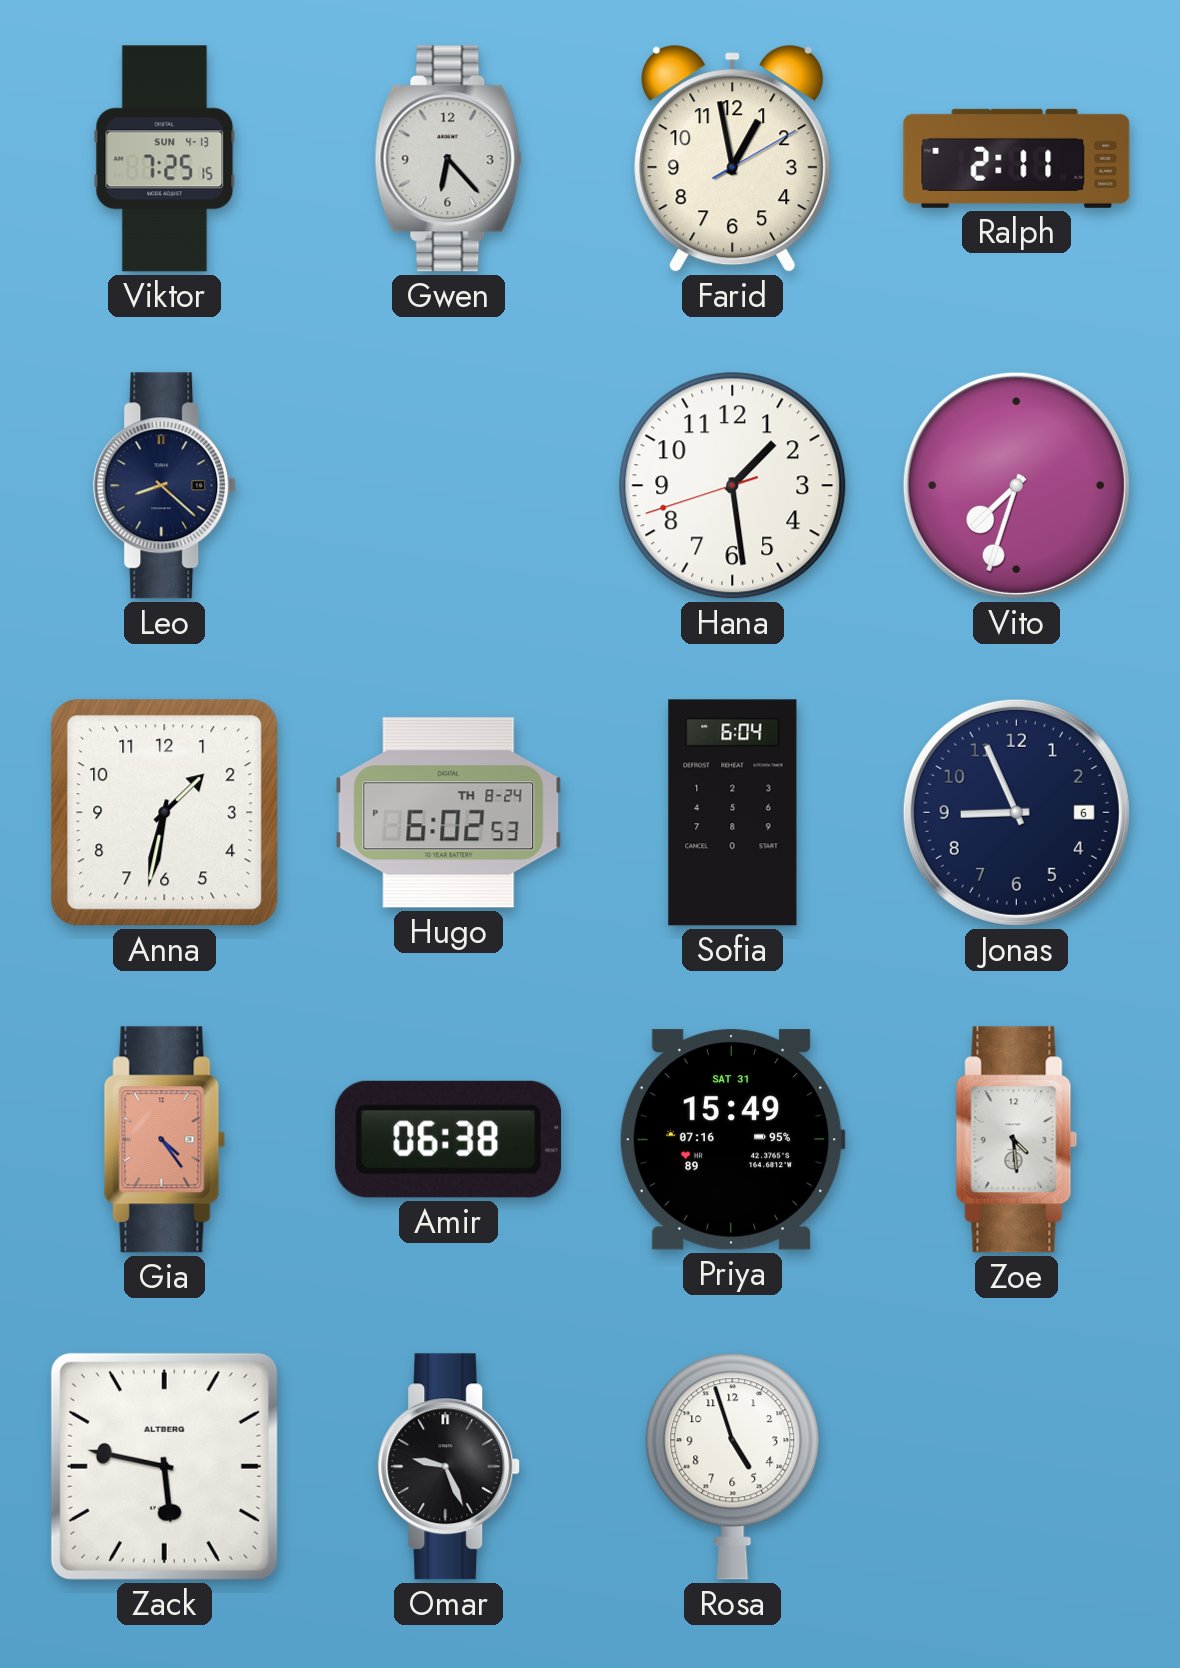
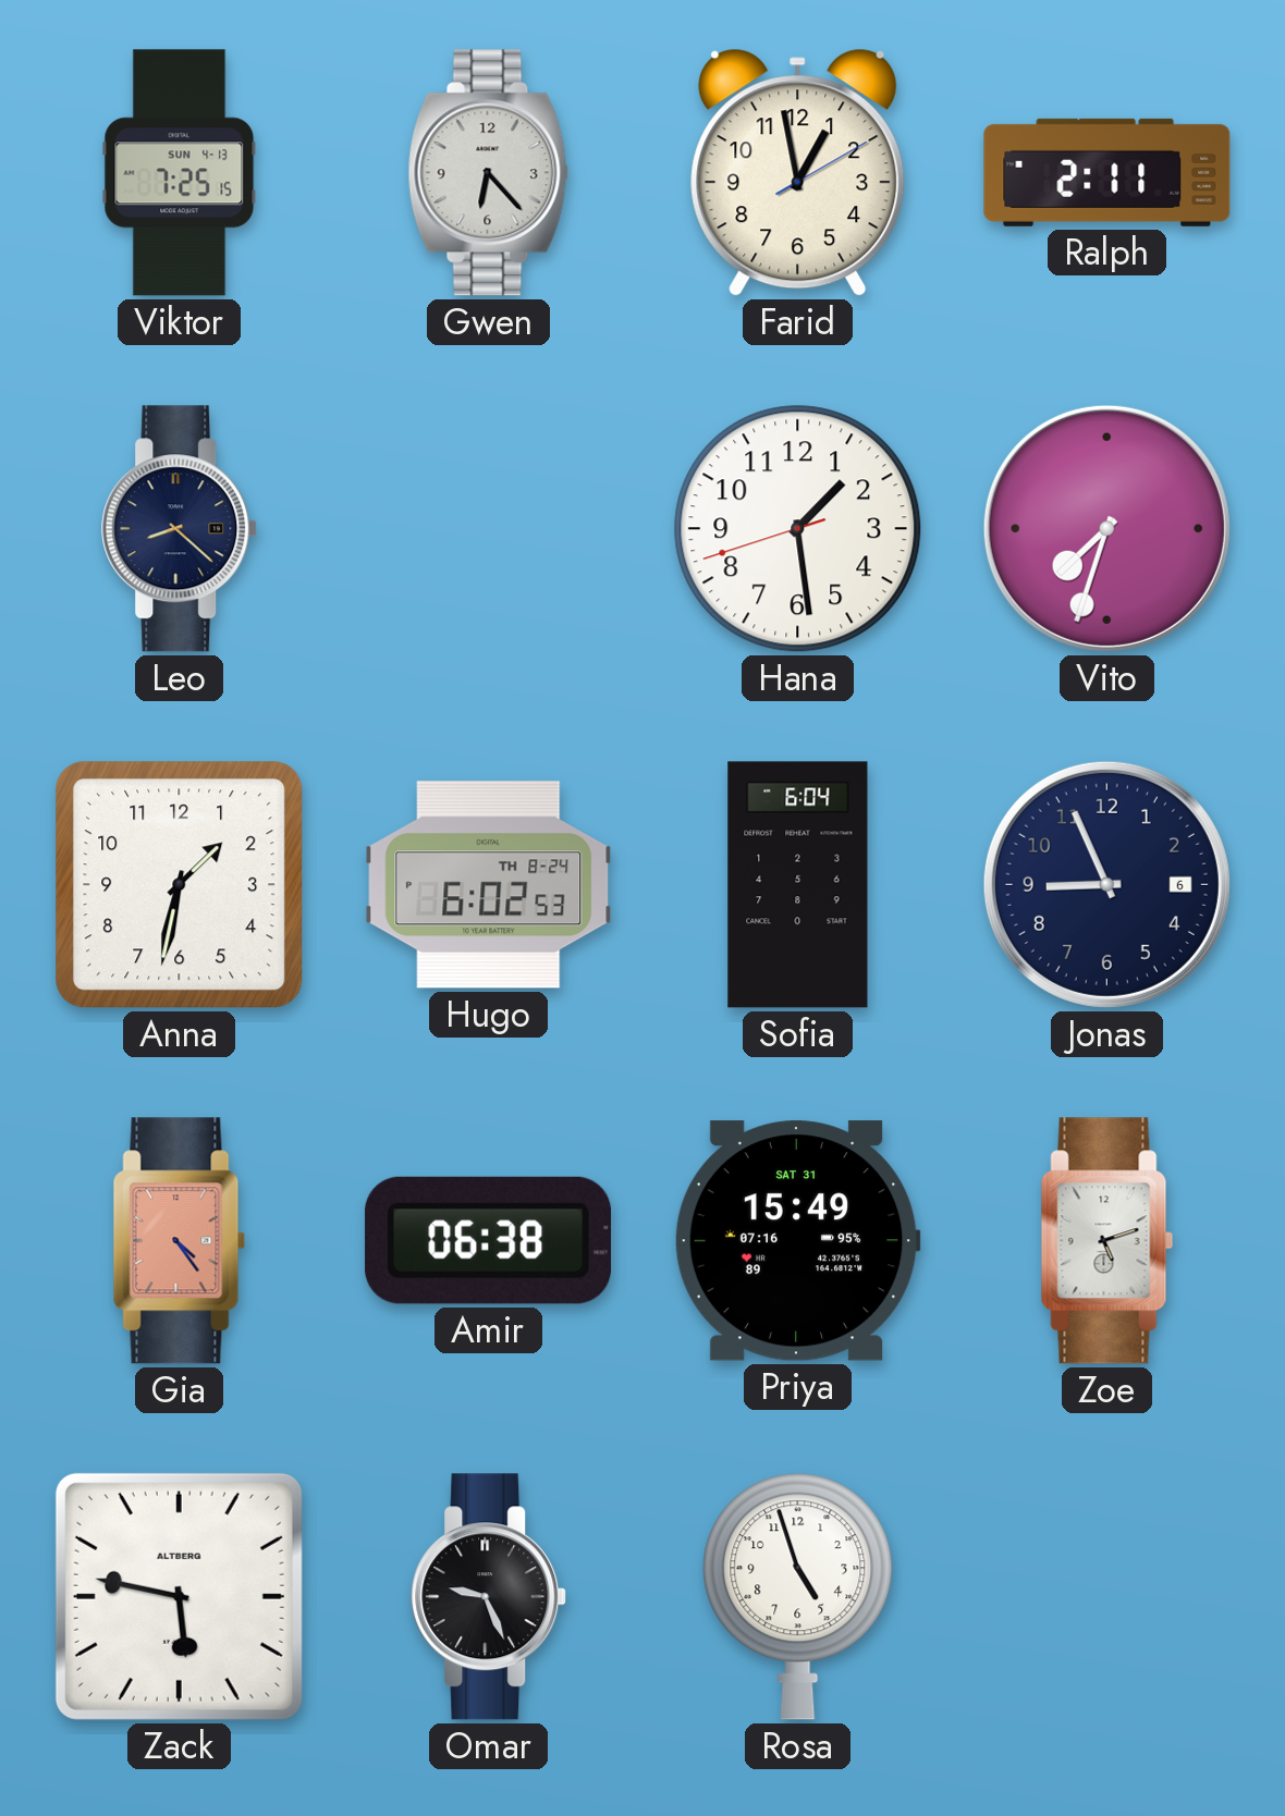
Zoe: 4:29 -> 5:12
